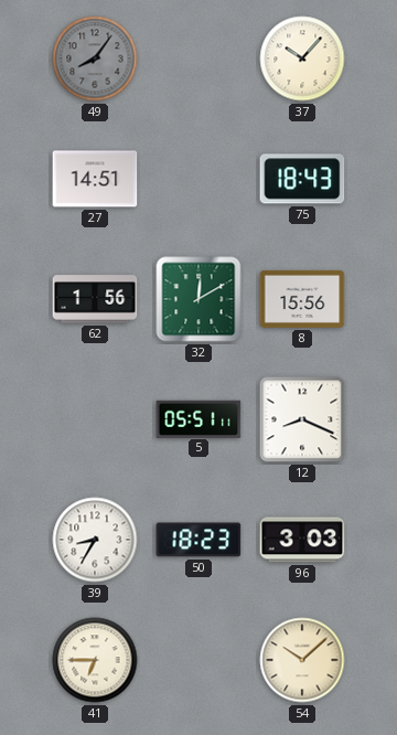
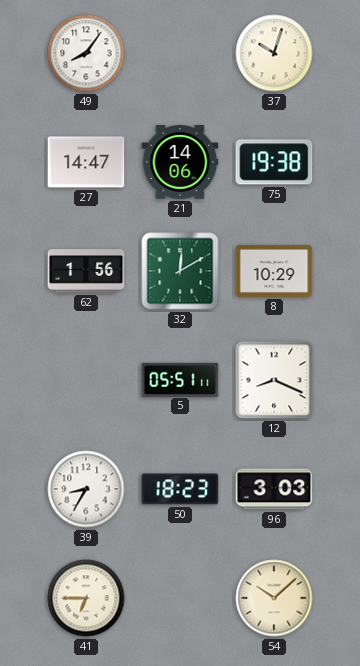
49 dial: grey -> white
37: 10:07 -> 10:03
27: 14:51 -> 14:47
21: none -> 14:06
75: 18:43 -> 19:38
8: 15:56 -> 10:29
